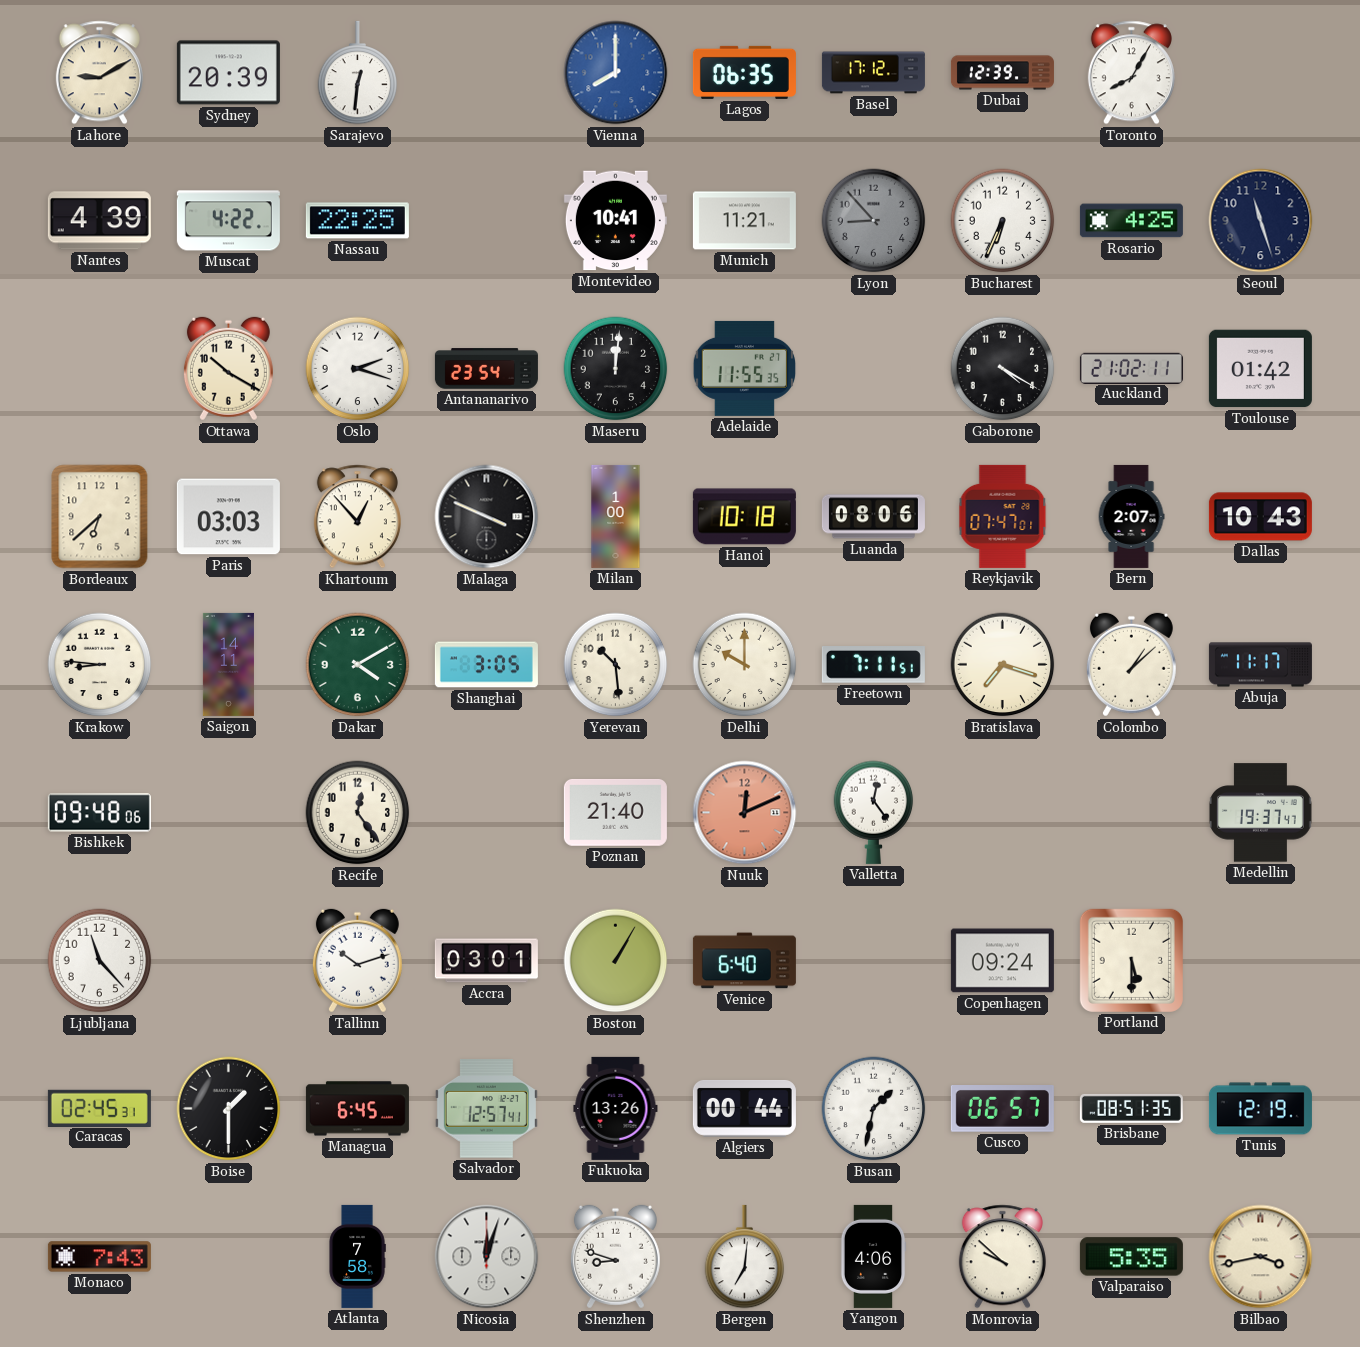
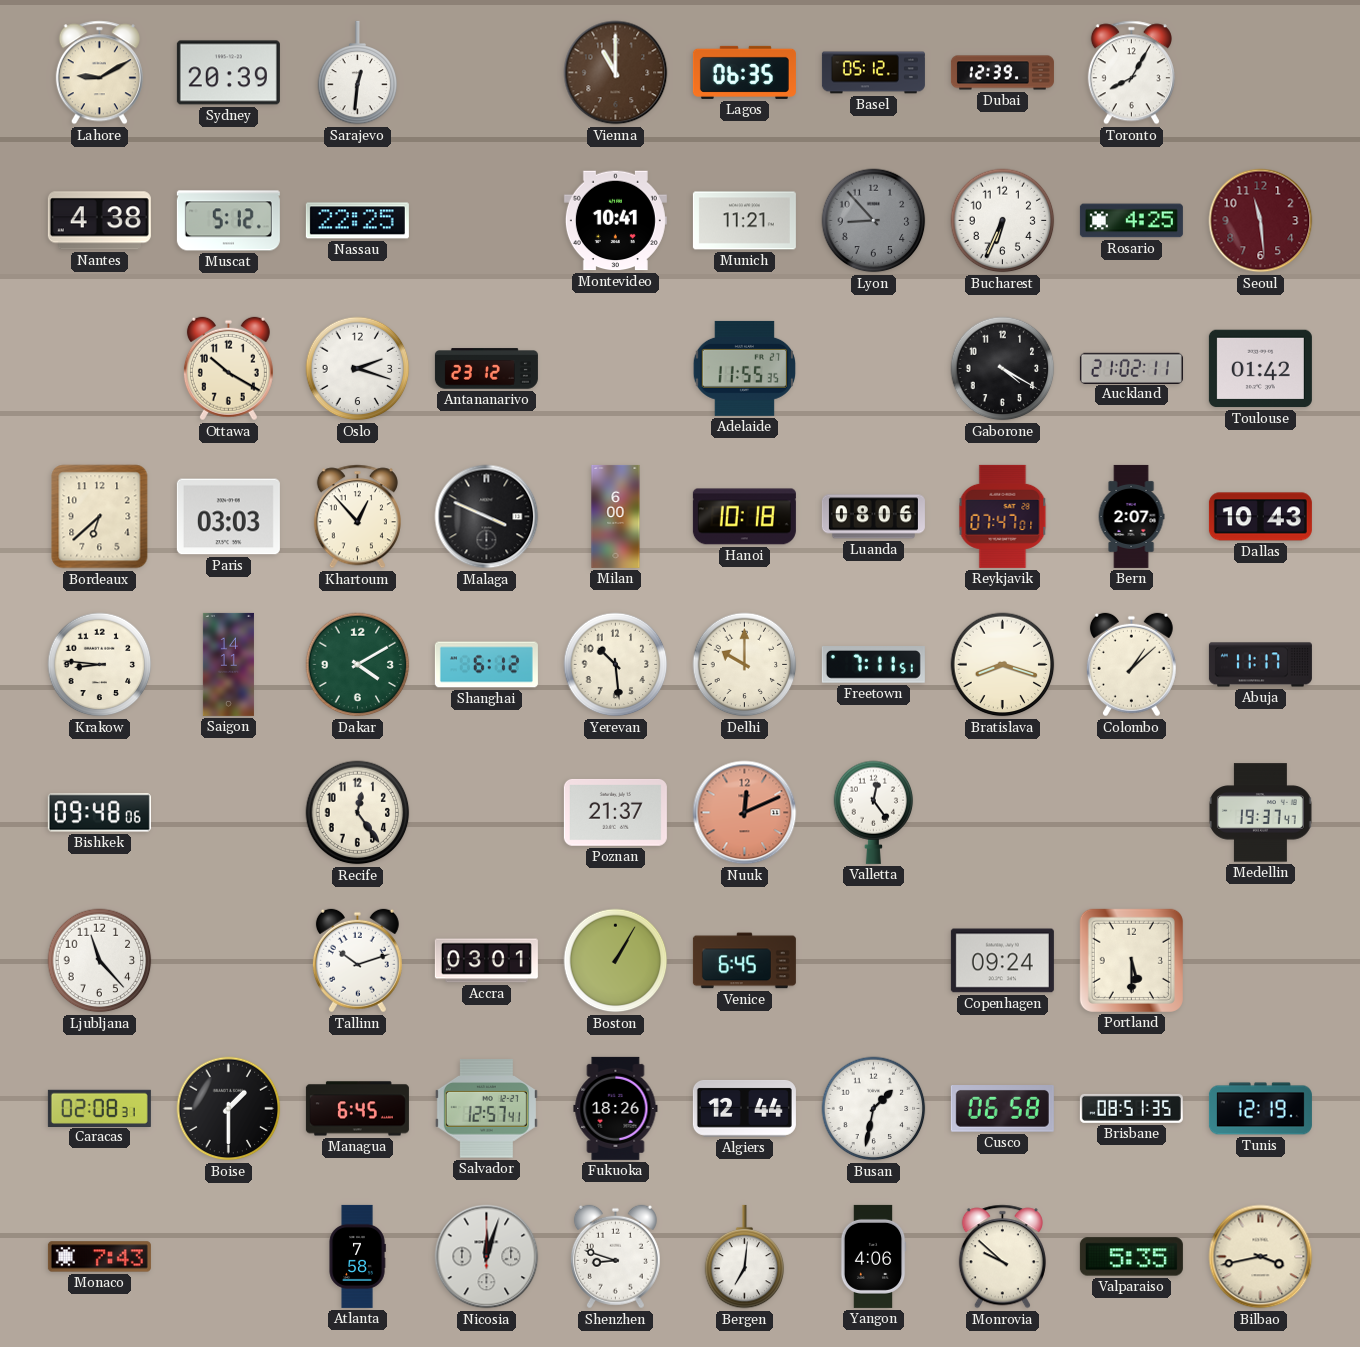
Vienna: 8:00 -> 11:00
Vienna dial: blue -> brown
Basel: 17:12 -> 05:12
Nantes: 4:39 -> 4:38
Muscat: 4:22 -> 5:12
Seoul: 11:27 -> 11:29
Seoul dial: navy -> burgundy
Antananarivo: 23:54 -> 23:12
Maseru: 12:01 -> none
Milan: 1:00 -> 6:00
Shanghai: 3:05 -> 6:12
Bratislava: 7:18 -> 8:18
Poznan: 21:40 -> 21:37
Venice: 6:40 -> 6:45
Caracas: 02:45 -> 02:08
Fukuoka: 13:26 -> 18:26
Algiers: 00:44 -> 12:44
Cusco: 06:57 -> 06:58
